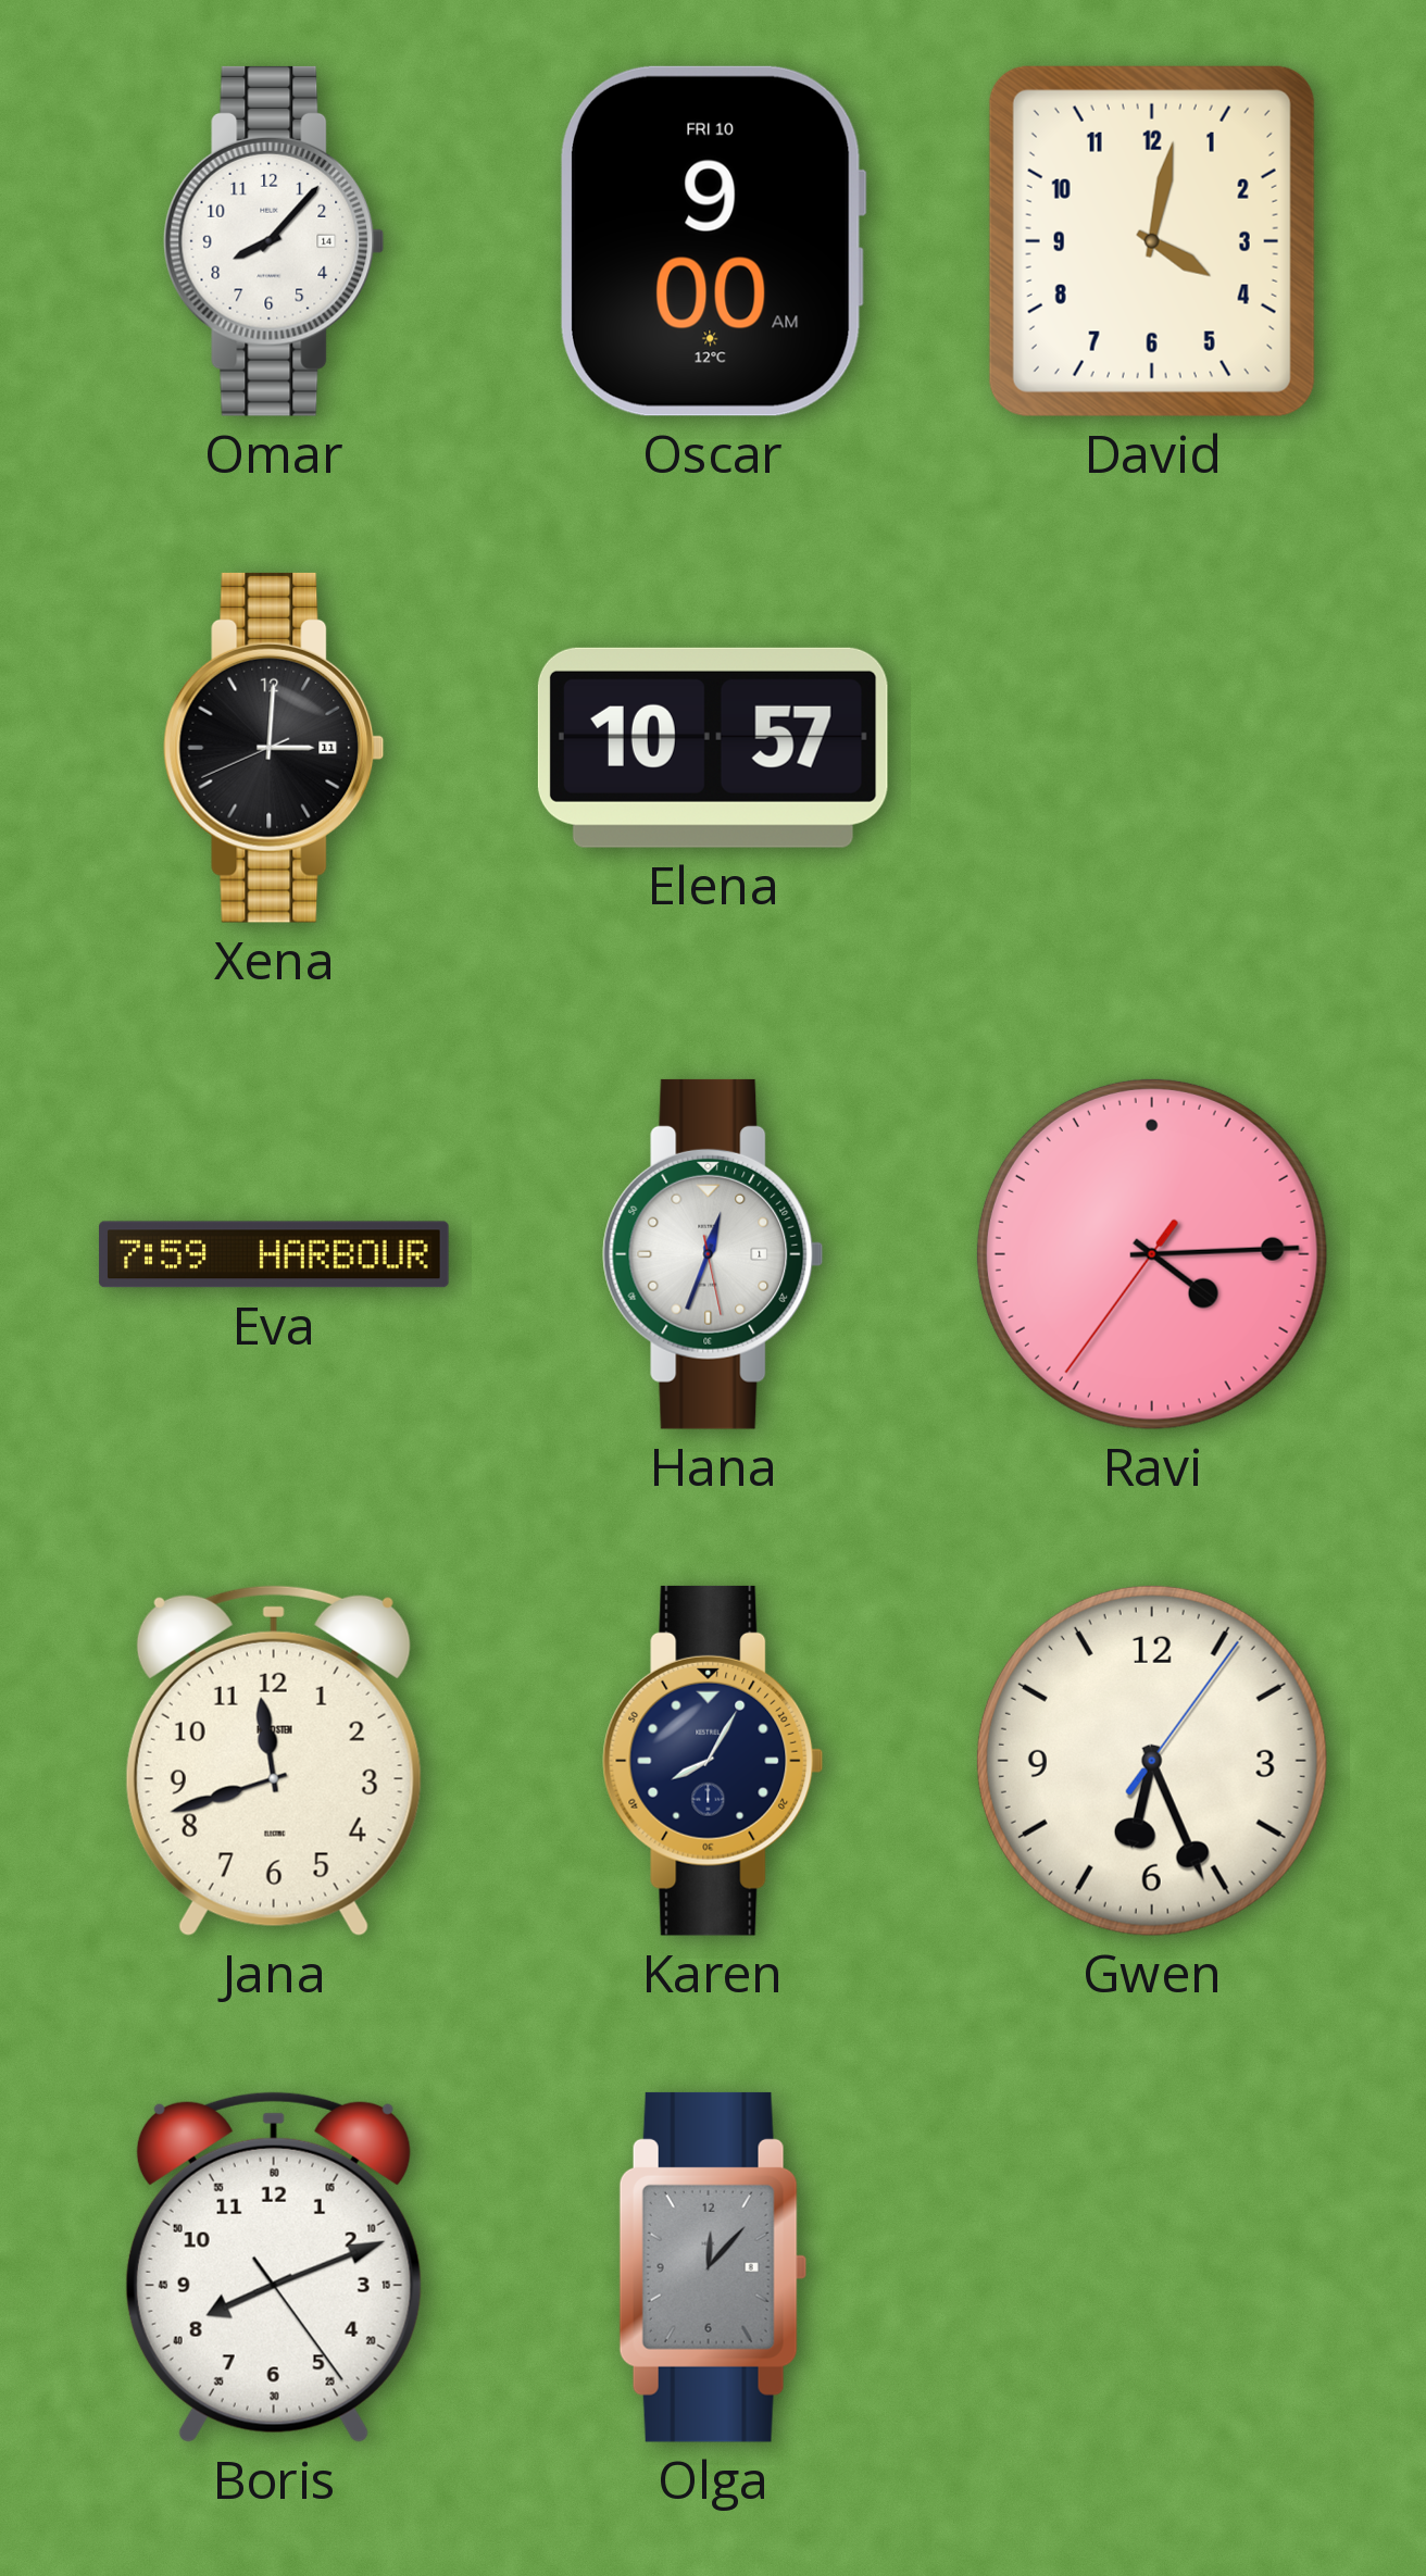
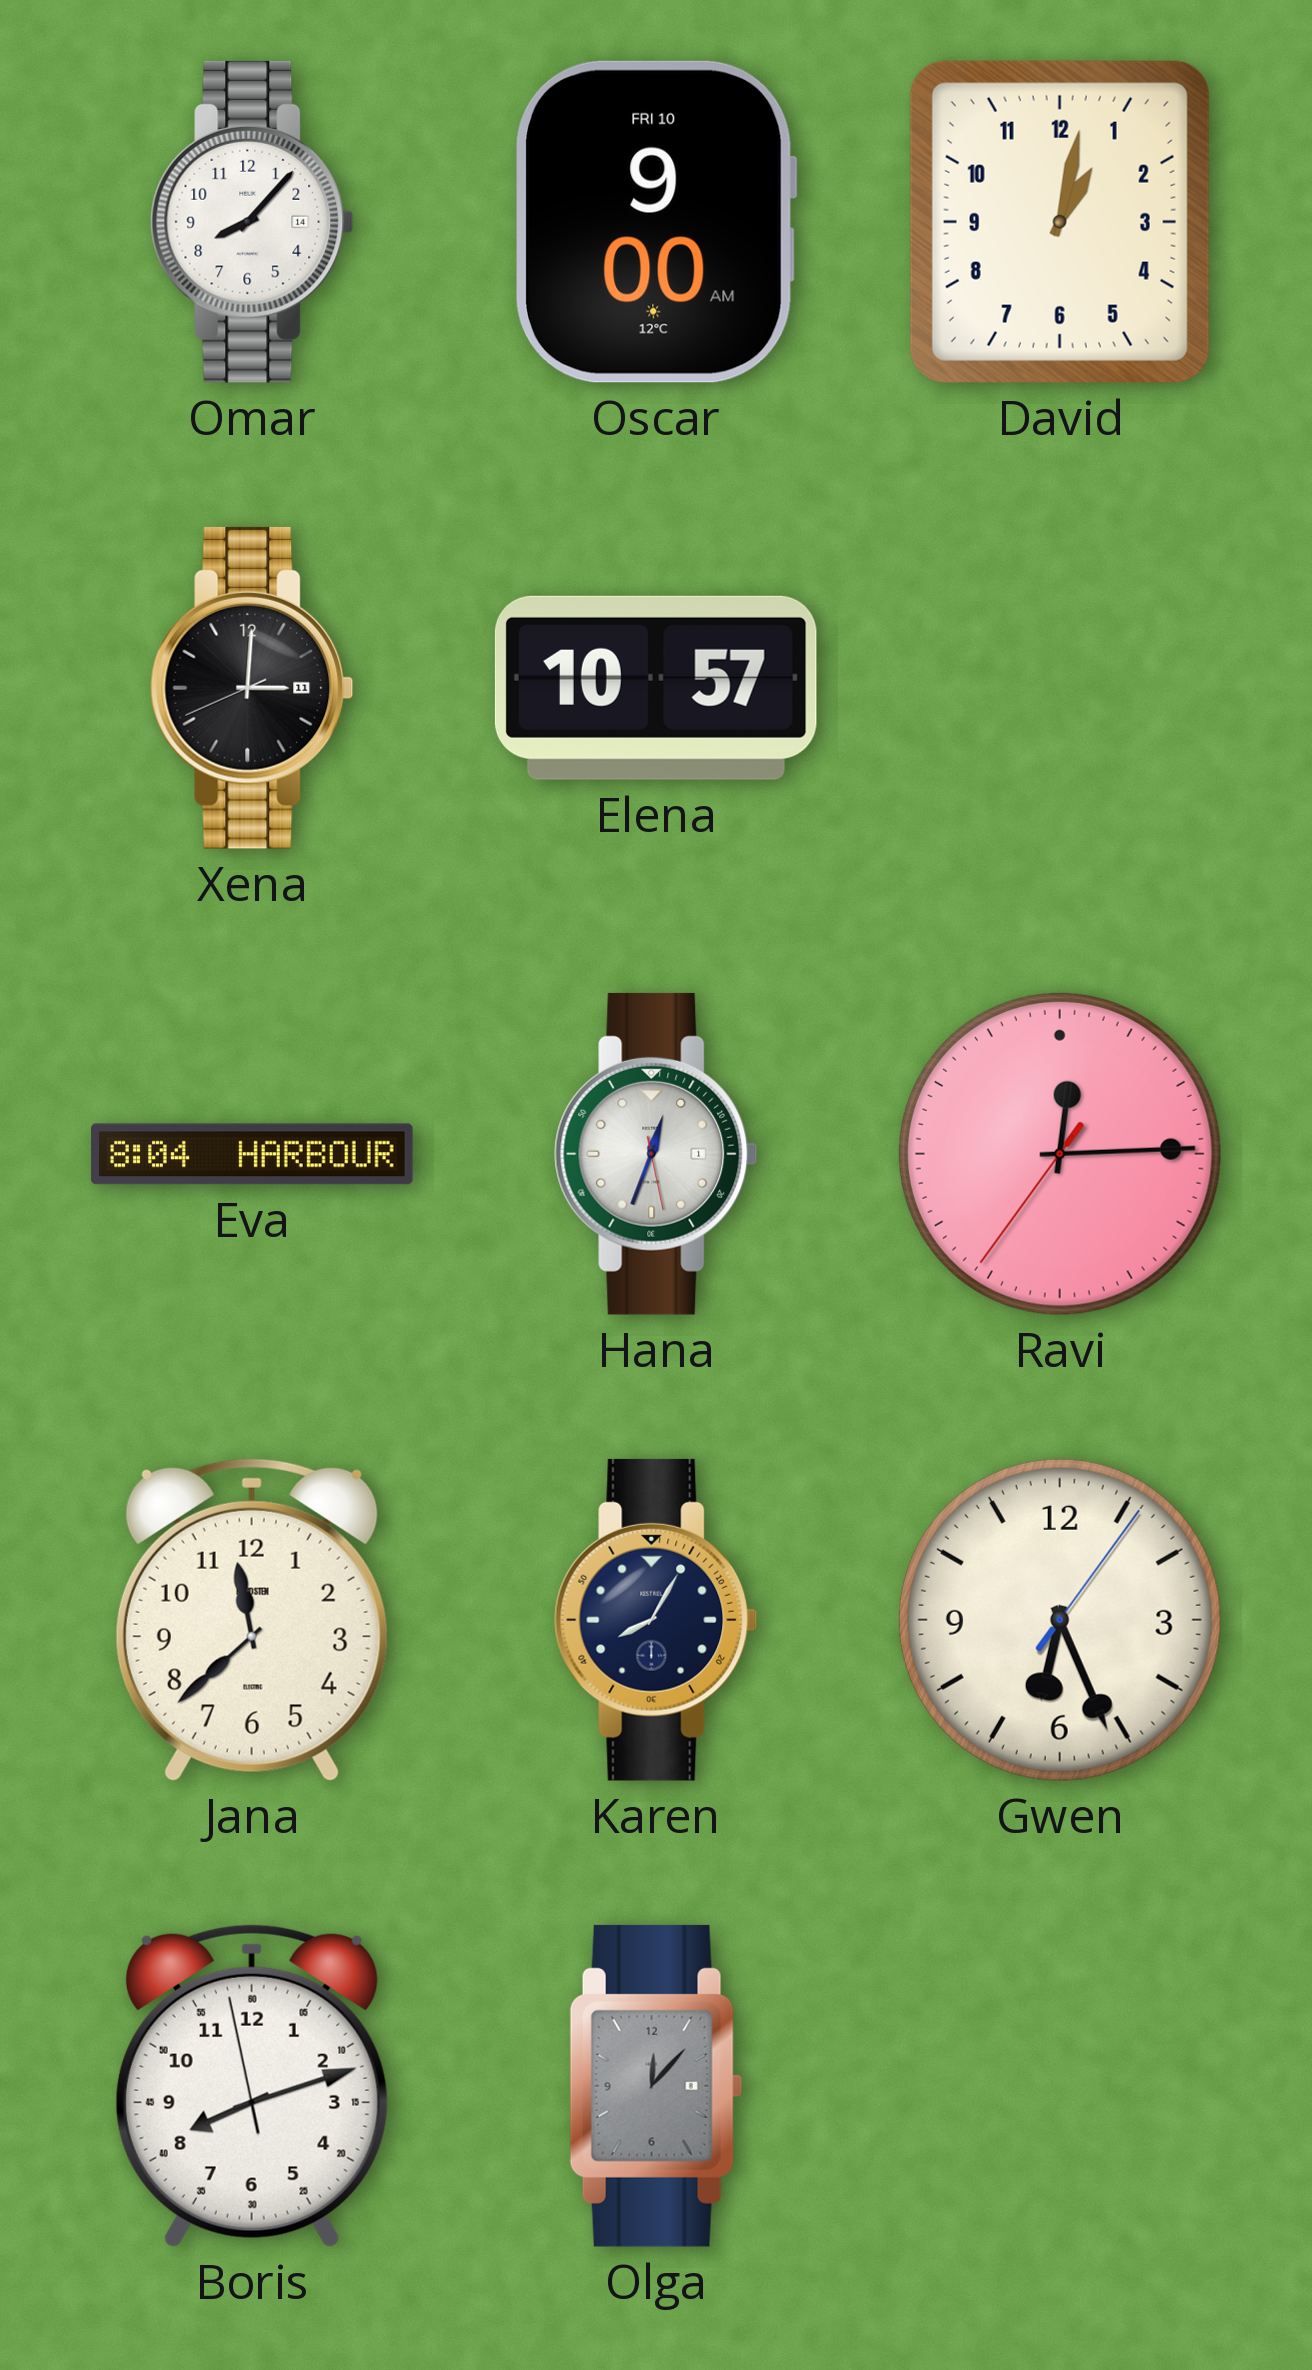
David: 4:02 -> 1:02
Eva: 7:59 -> 8:04
Ravi: 4:14 -> 12:14
Jana: 11:42 -> 11:38
Boris: 8:11:24 -> 8:11:58
